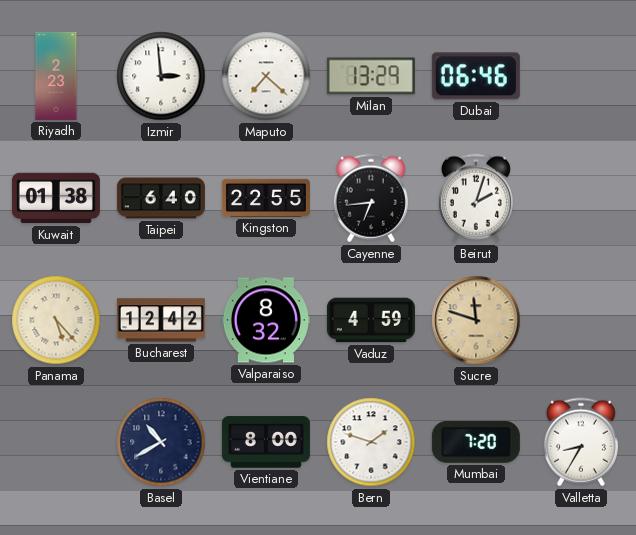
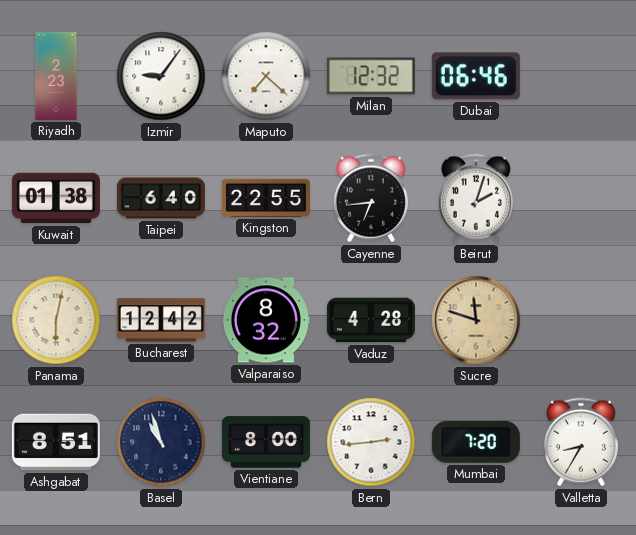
Izmir: 2:59 -> 9:06
Milan: 13:29 -> 12:32
Panama: 5:23 -> 6:02
Vaduz: 4:59 -> 4:28
Ashgabat: none -> 8:51
Basel: 10:40 -> 10:57
Bern: 1:48 -> 2:44
